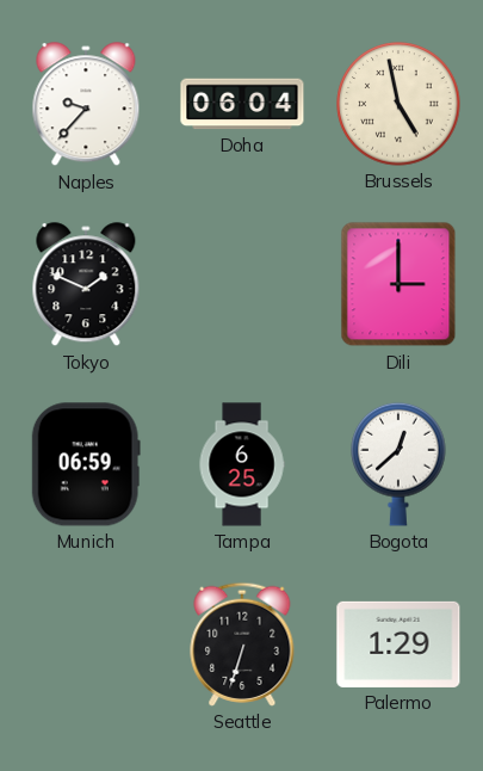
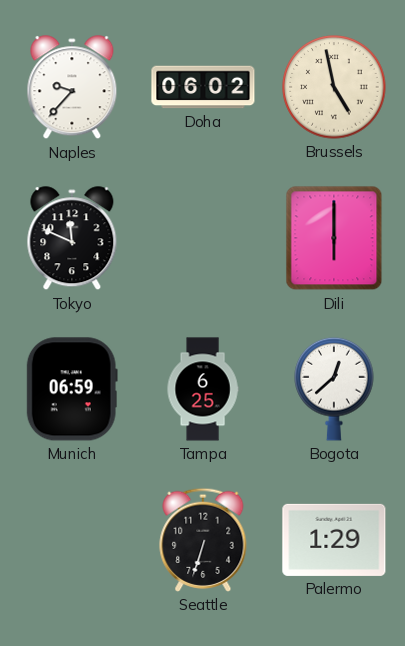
Doha: 06:04 -> 06:02
Tokyo: 1:49 -> 11:49
Dili: 3:00 -> 6:00
